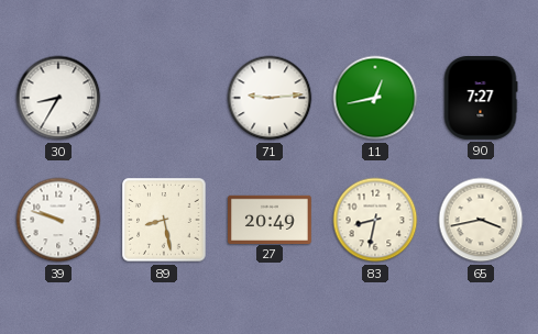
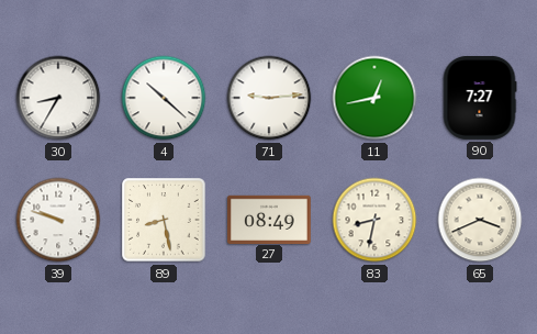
4: none -> 10:22
27: 20:49 -> 08:49
65: 3:43 -> 3:41
